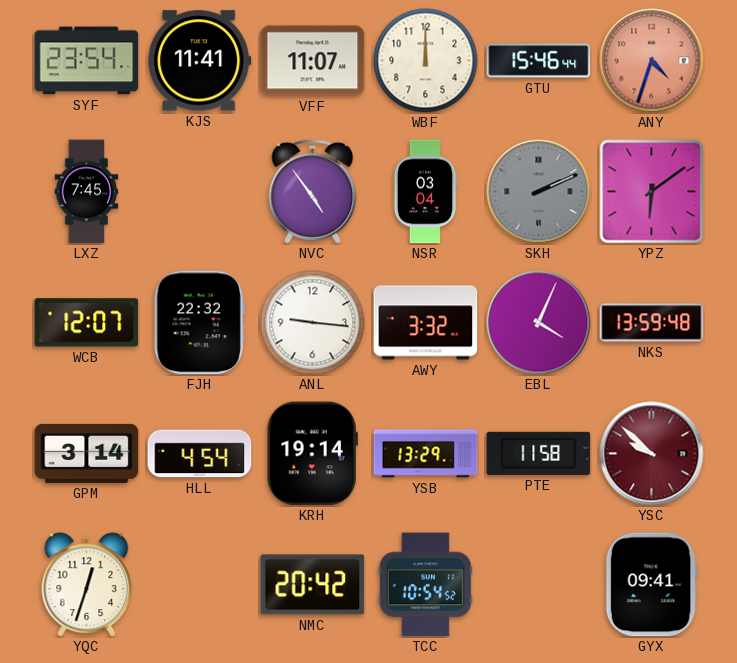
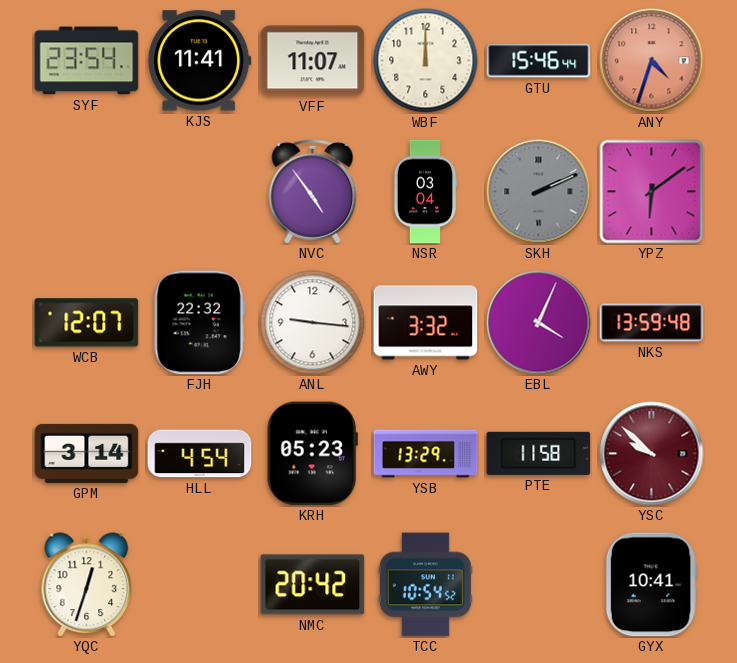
LXZ: 7:45 -> none
KRH: 19:14 -> 05:23
GYX: 09:41 -> 10:41
